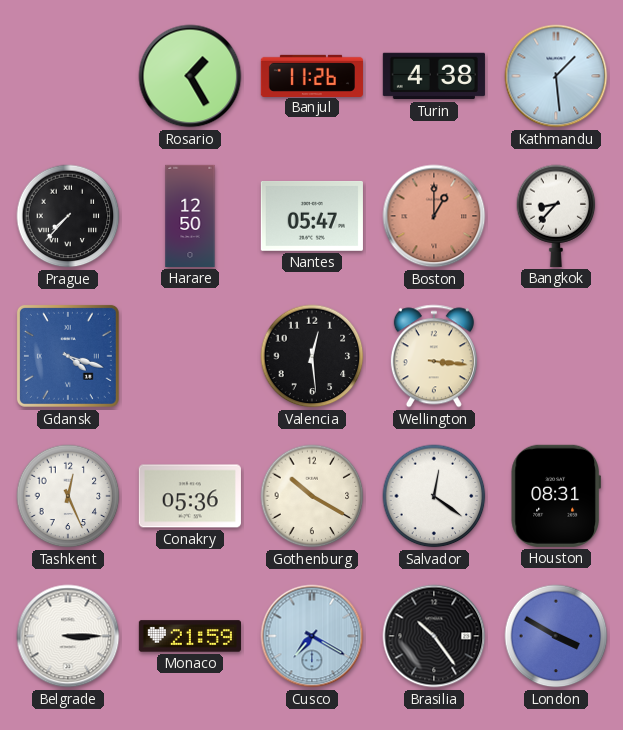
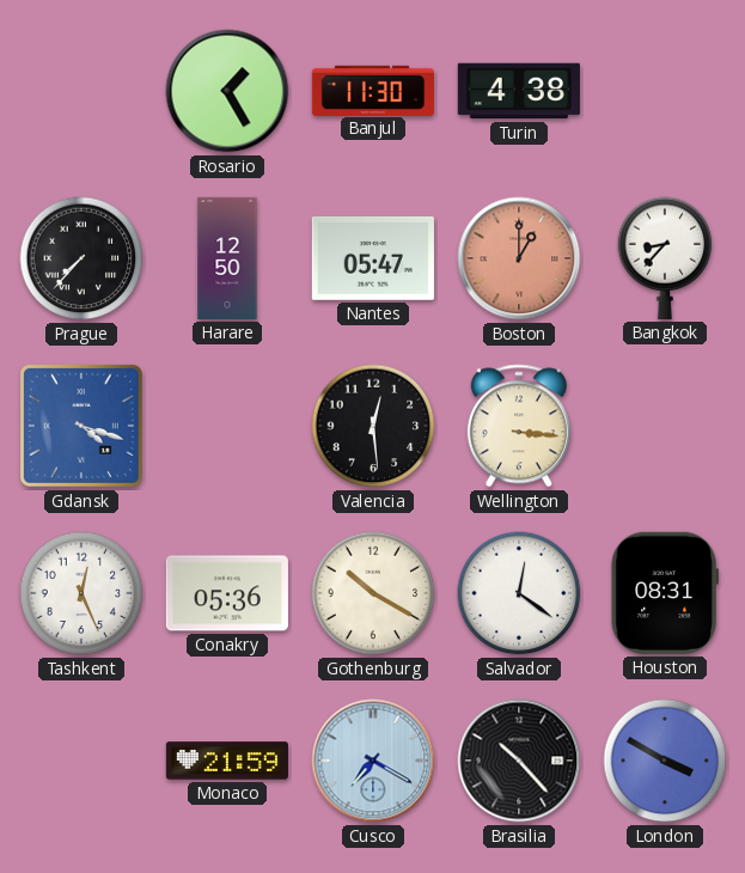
Banjul: 11:26 -> 11:30
Kathmandu: 1:29 -> none
Belgrade: 3:15 -> none
Brasilia: 10:24 -> 10:23
